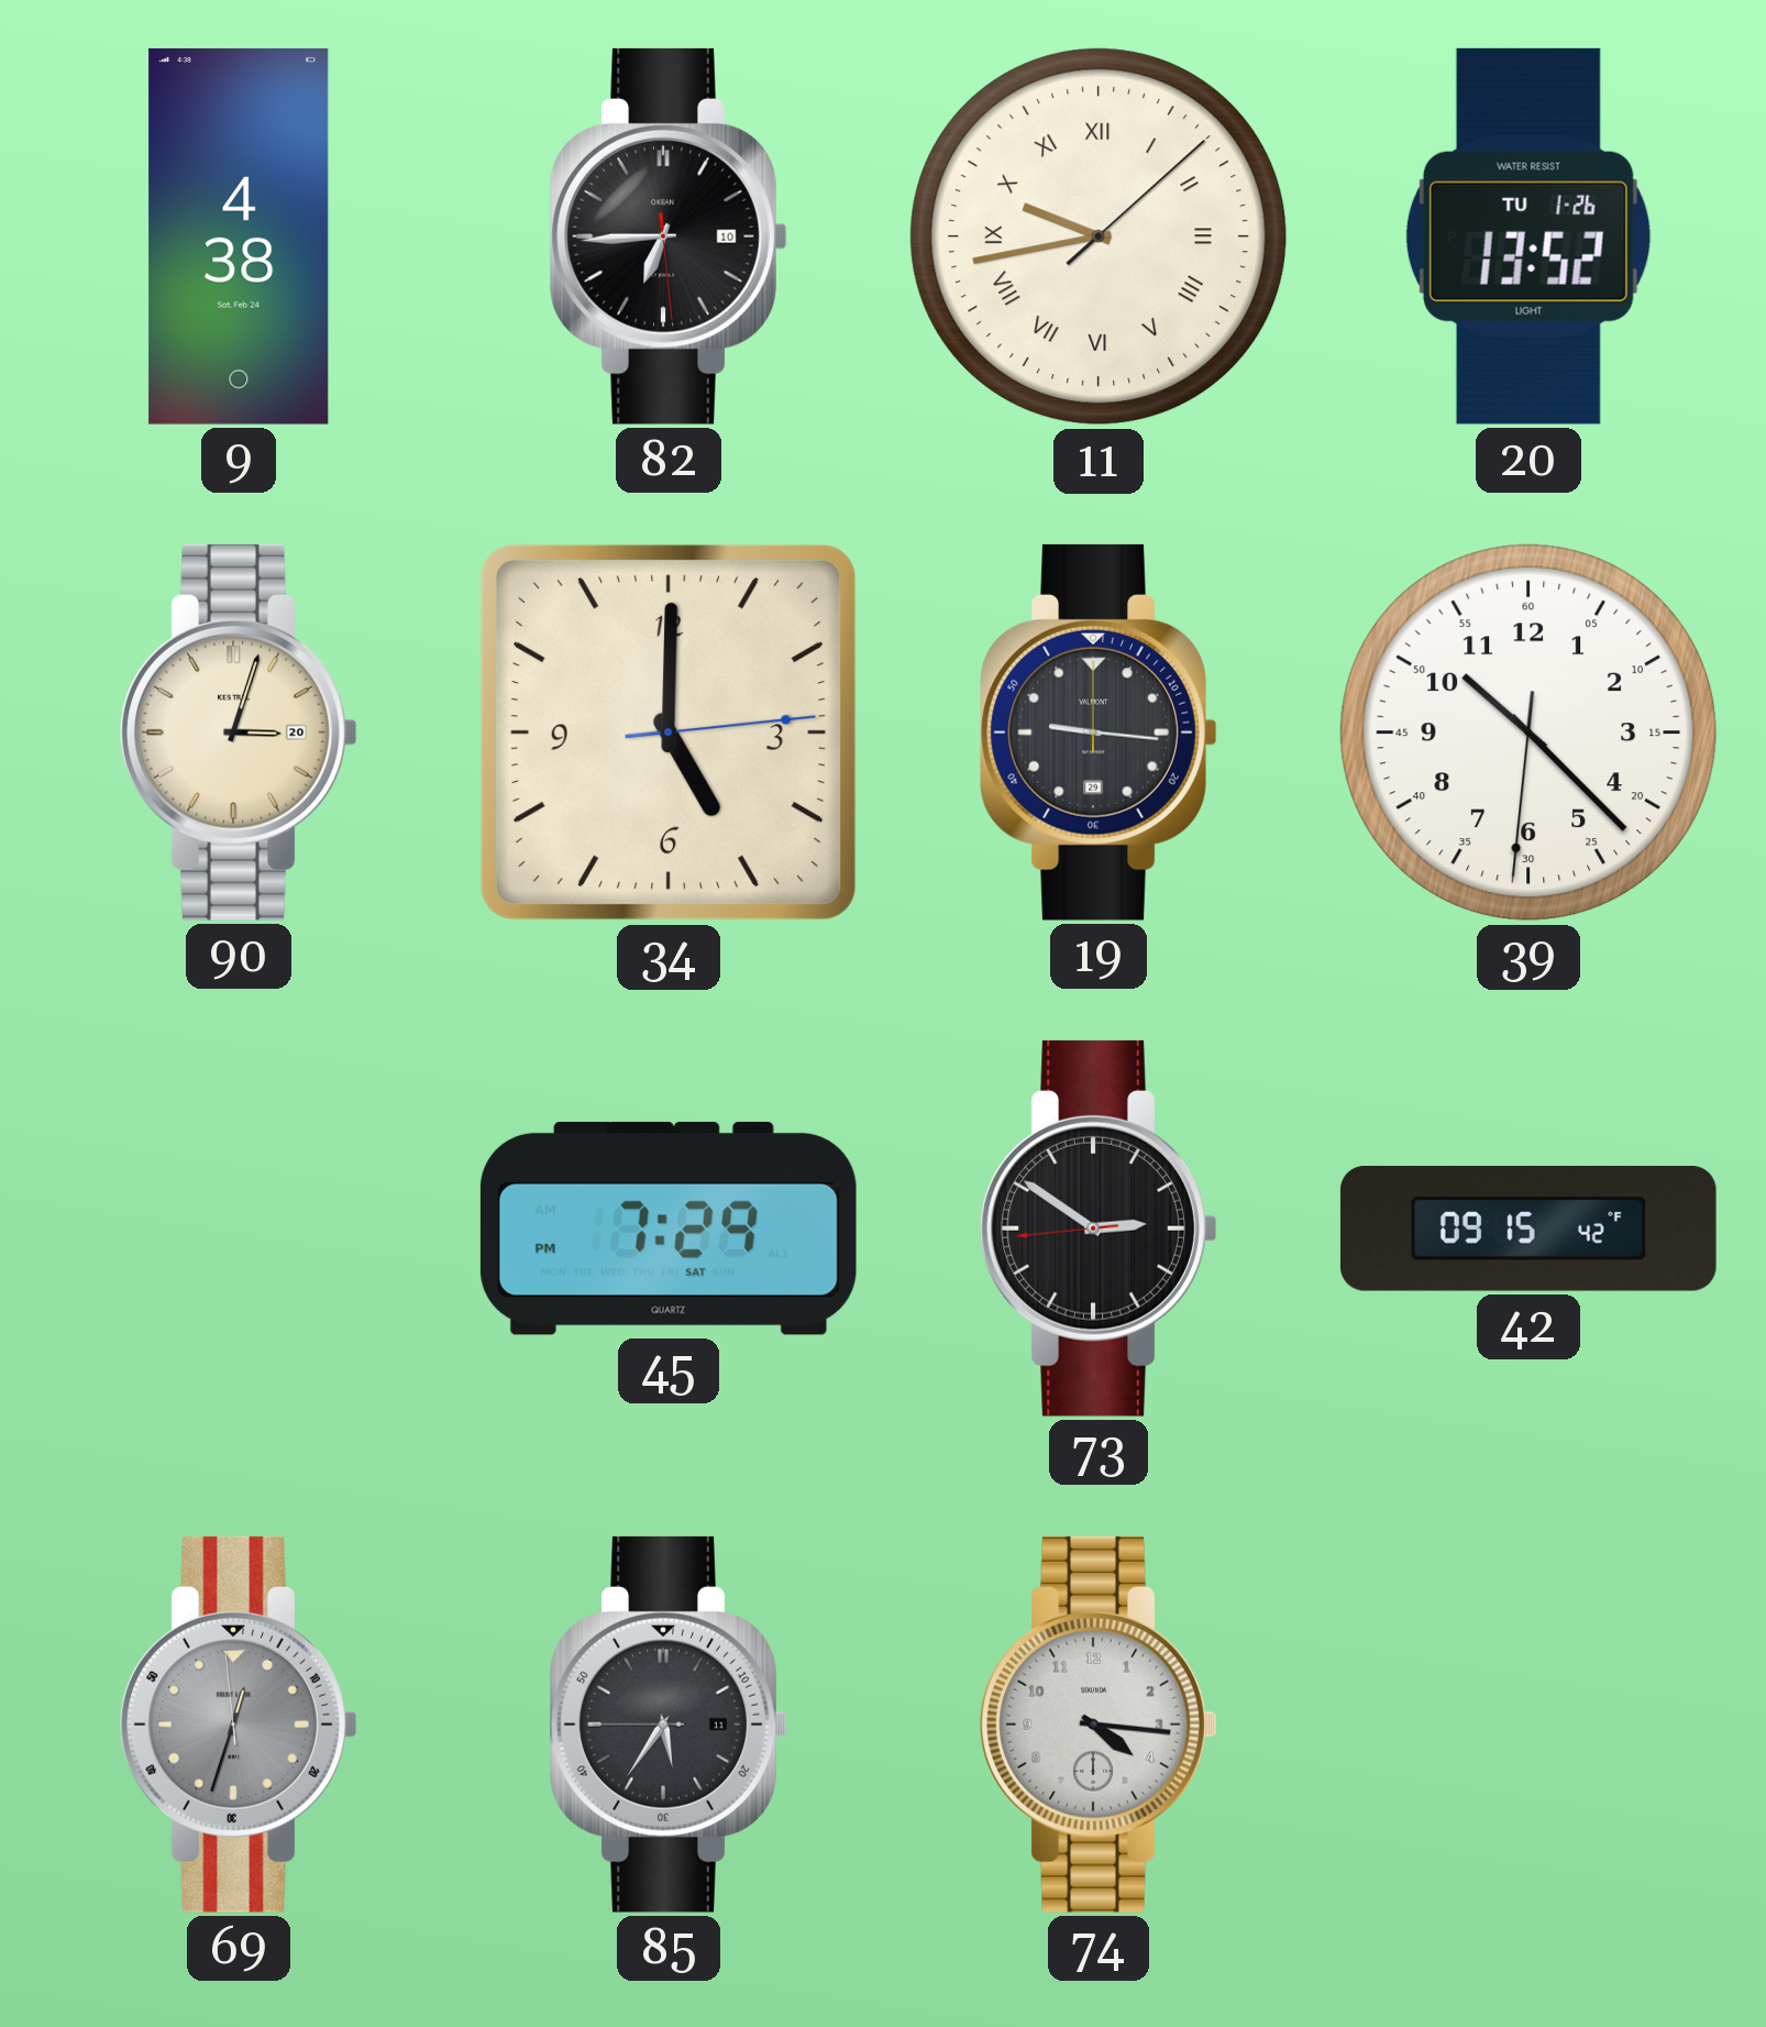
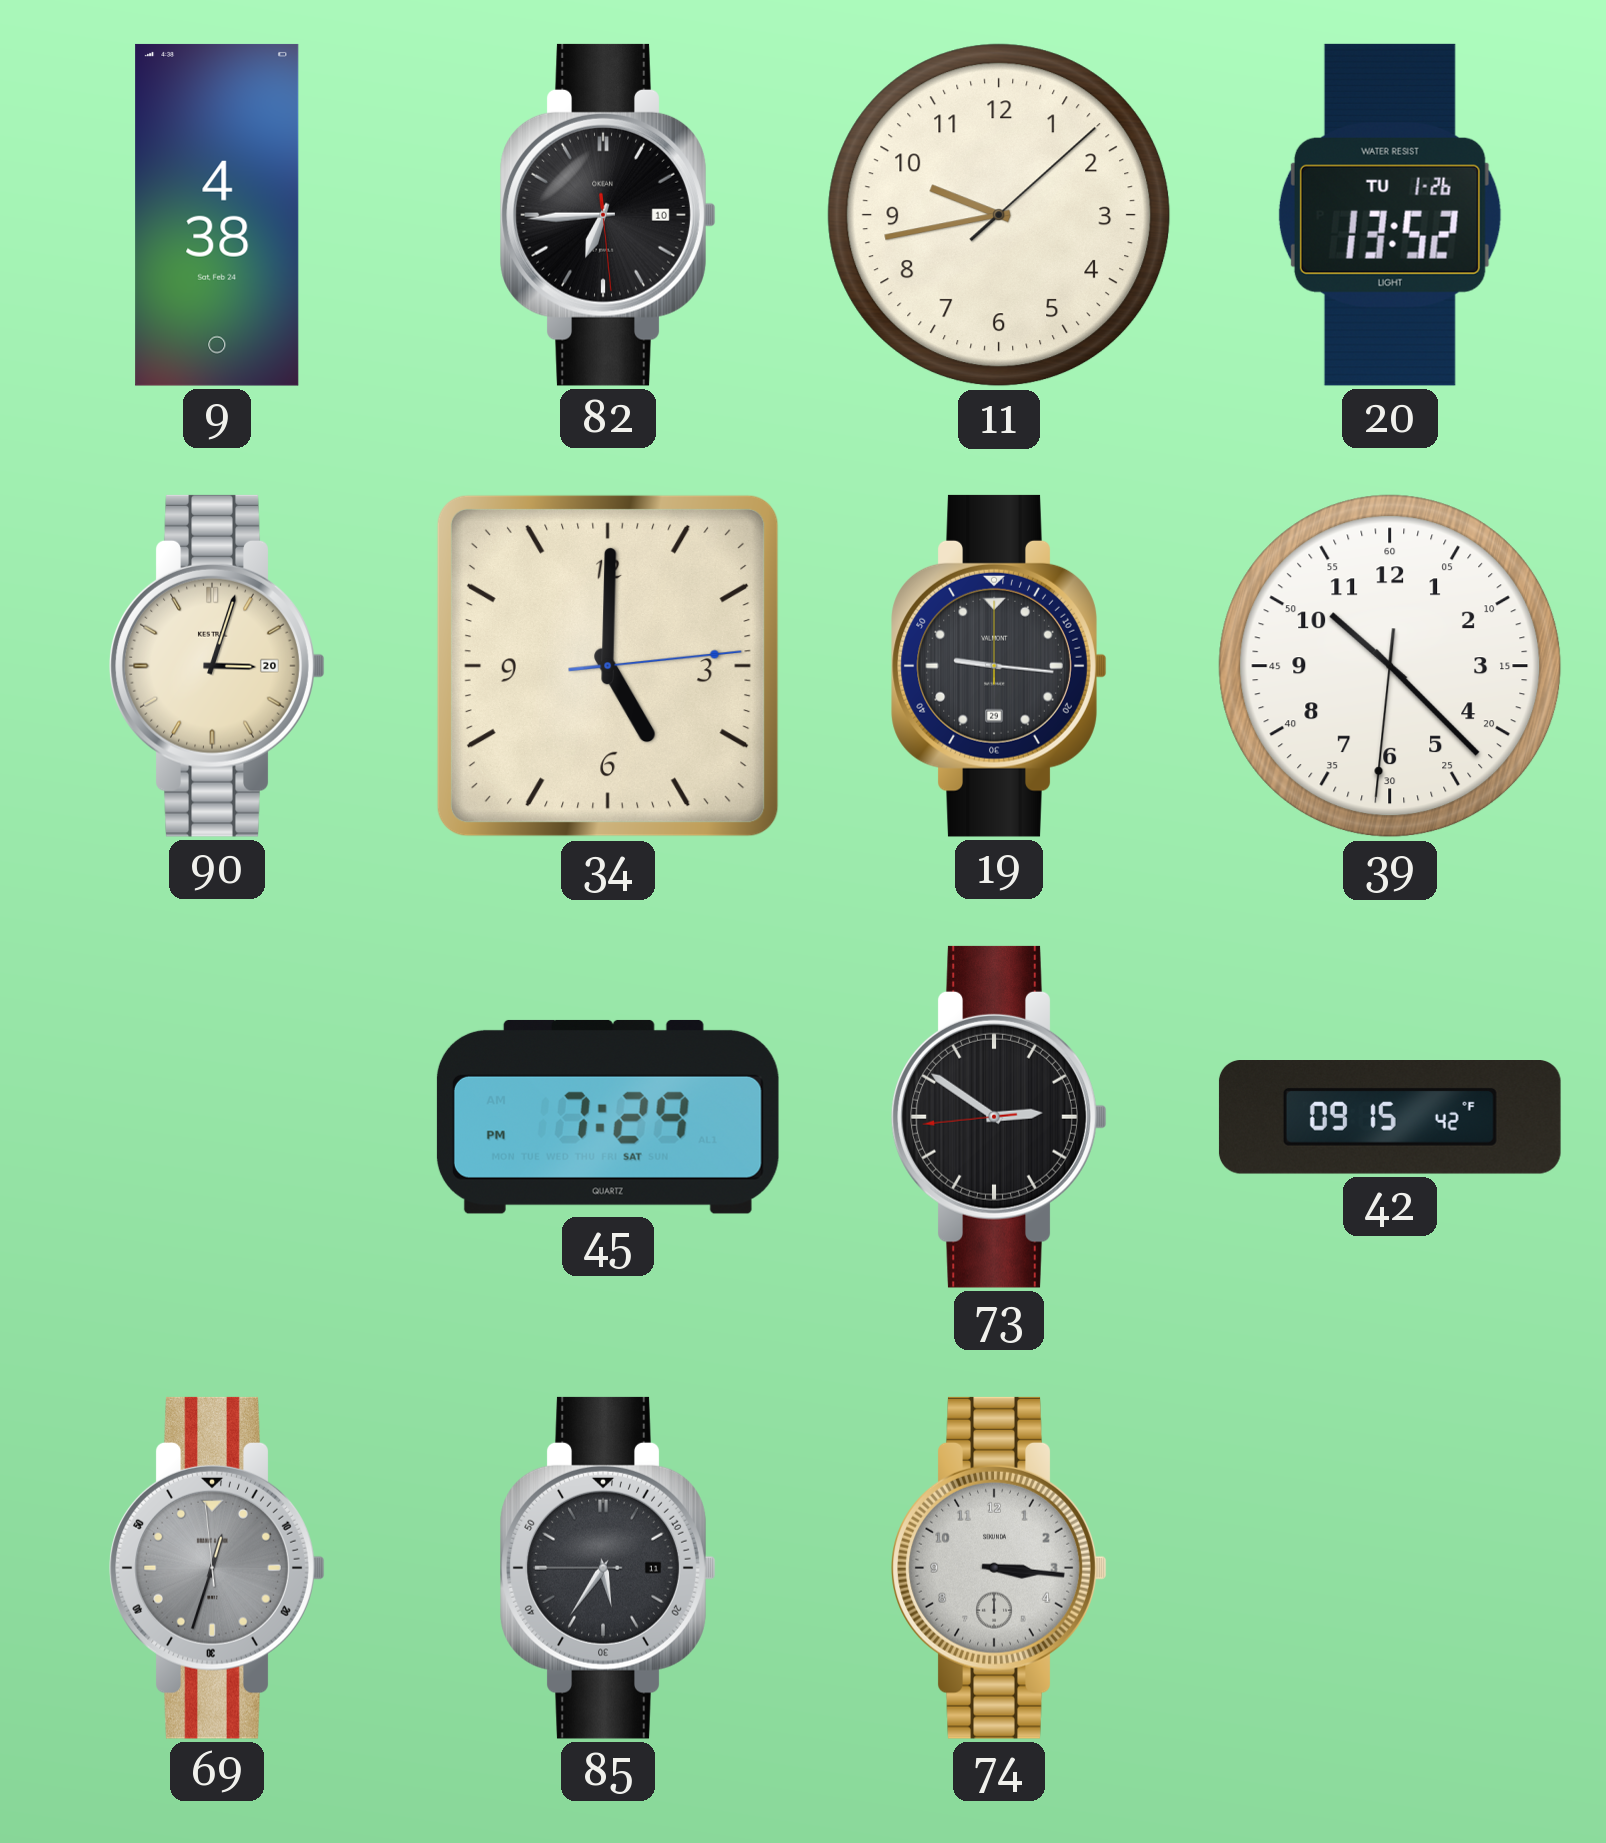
11 numerals: Roman -> Arabic
74: 4:16 -> 3:16
